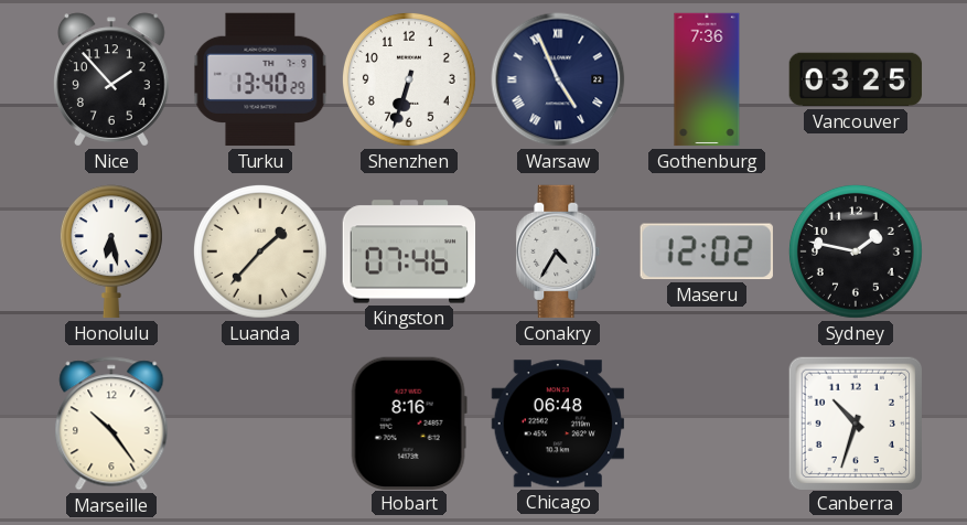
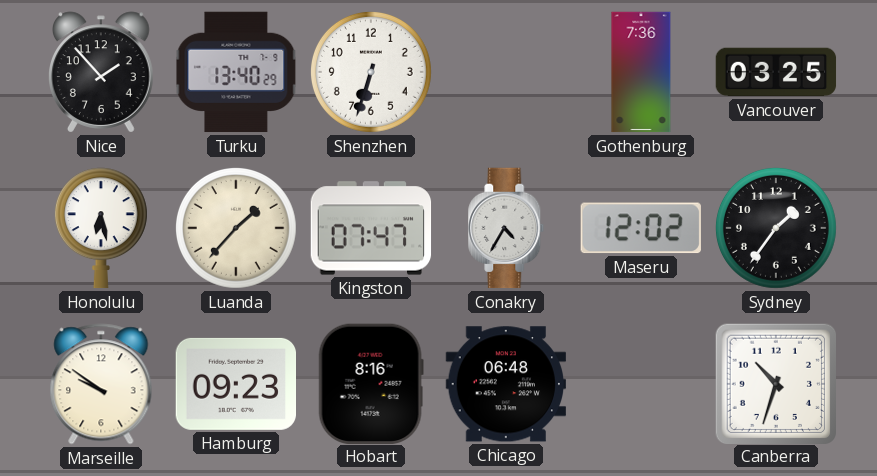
Warsaw: 4:56 -> none
Kingston: 07:46 -> 07:47
Sydney: 1:47 -> 1:36
Marseille: 10:24 -> 9:51
Hamburg: none -> 09:23
